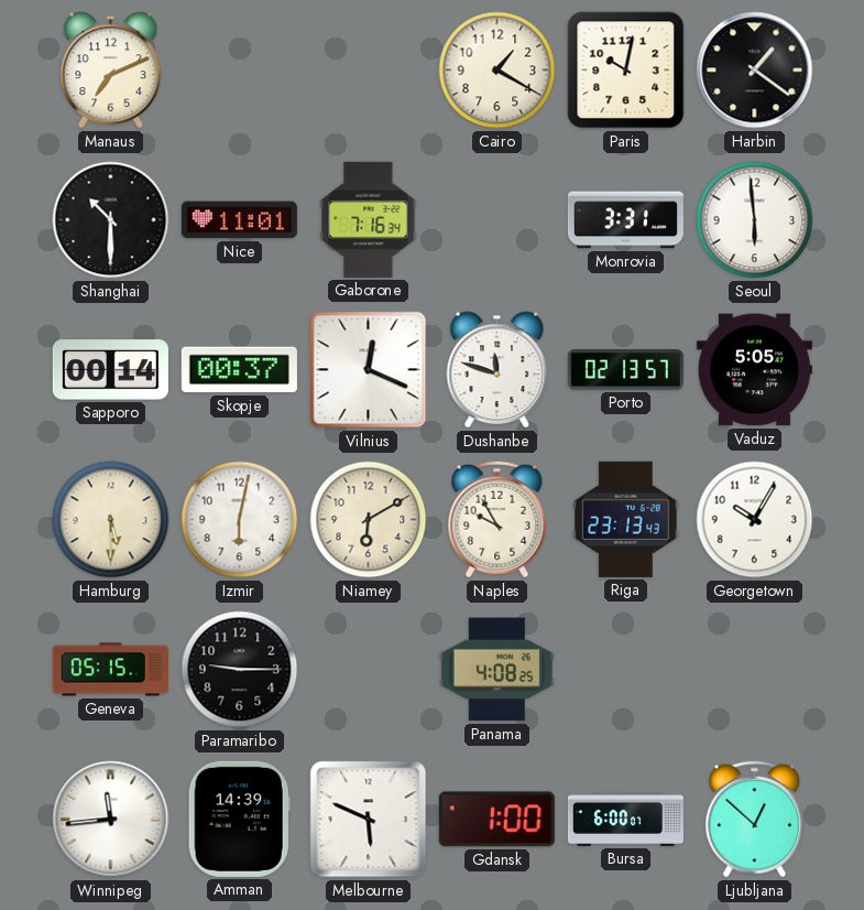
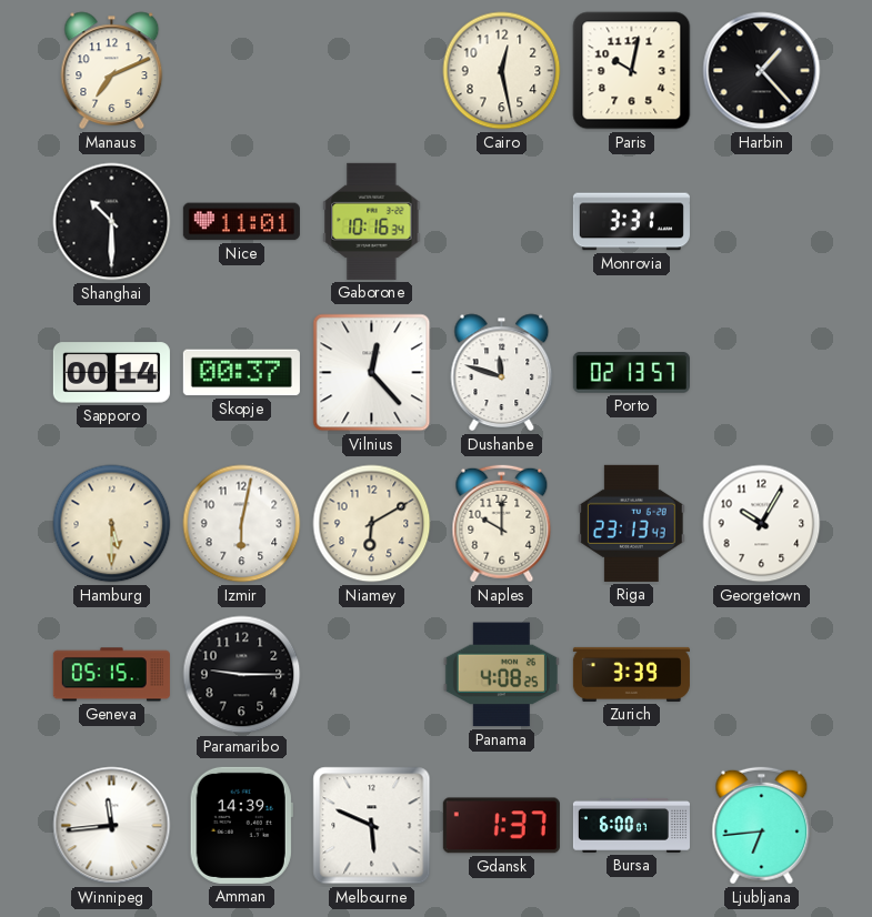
Cairo: 1:20 -> 12:28
Harbin: 1:21 -> 1:23
Gaborone: 7:16 -> 10:16
Seoul: 5:59 -> none
Vilnius: 12:19 -> 12:23
Vaduz: 5:05 -> none
Naples: 9:55 -> 10:00
Zurich: none -> 3:39
Gdansk: 1:00 -> 1:37
Ljubljana: 12:52 -> 6:44
